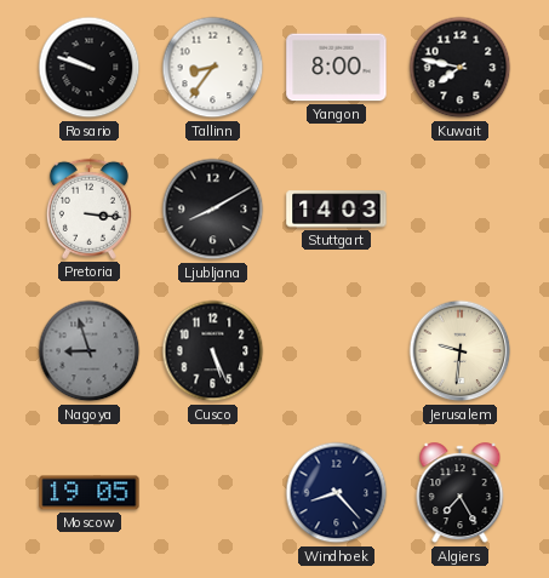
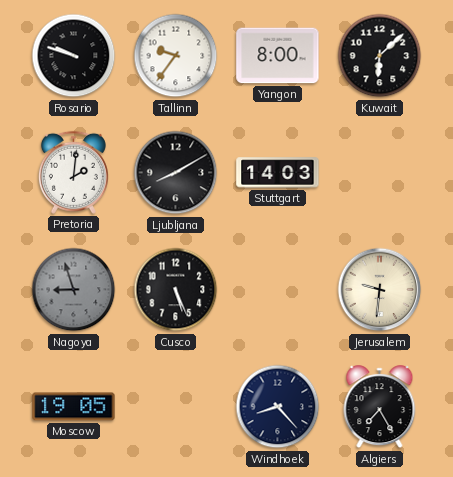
Tallinn: 8:36 -> 9:36
Kuwait: 7:47 -> 6:08
Pretoria: 3:16 -> 2:01
